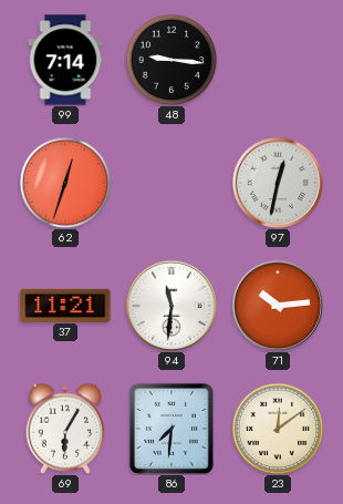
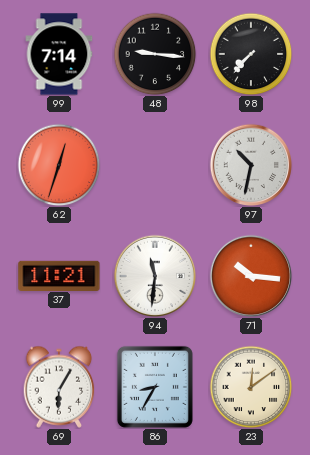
98: none -> 7:37
97: 12:32 -> 10:32
71: 10:14 -> 10:16
86: 7:31 -> 8:35
